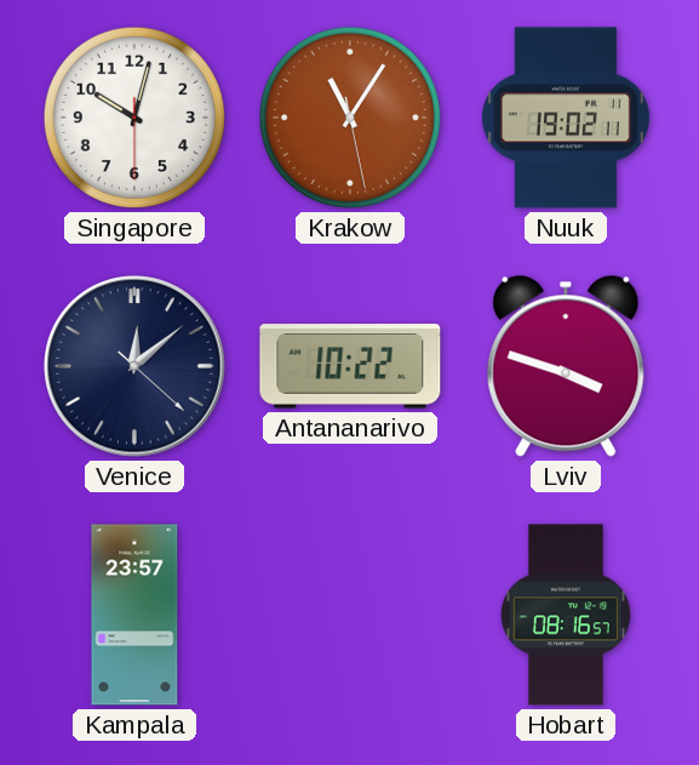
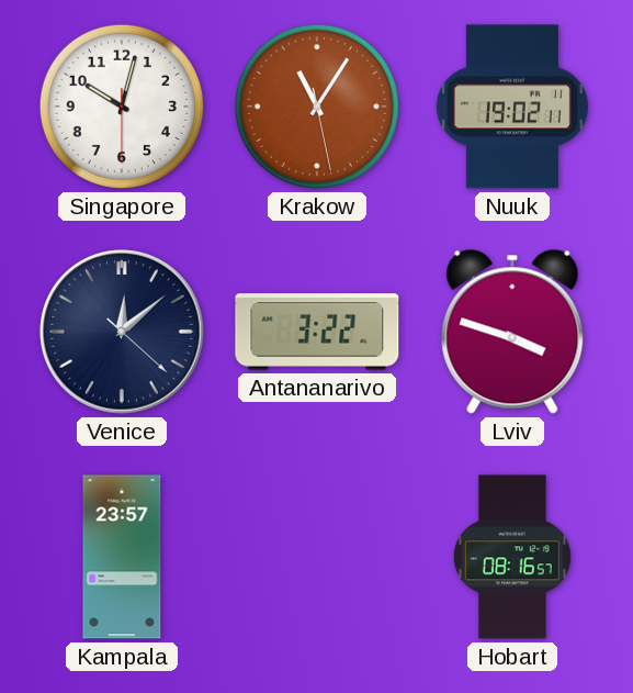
Antananarivo: 10:22 -> 3:22
